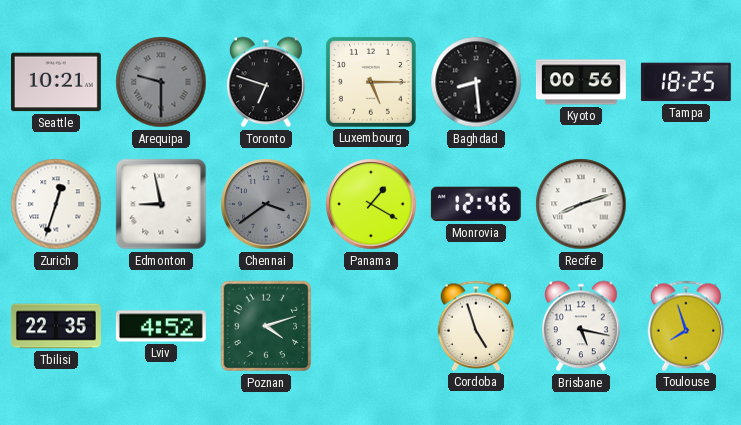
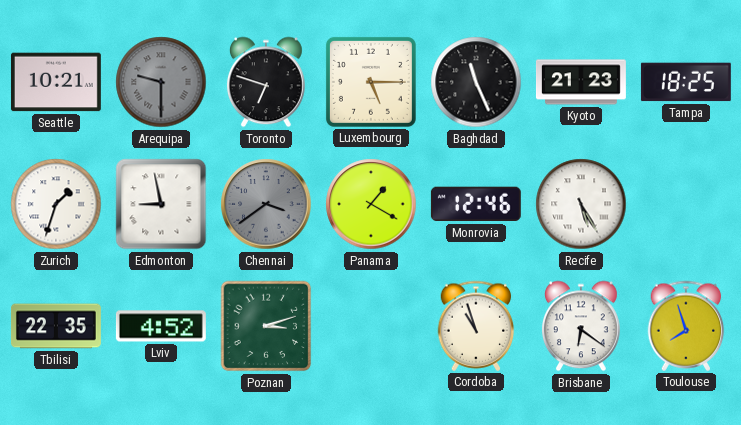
Baghdad: 8:29 -> 11:26
Kyoto: 00:56 -> 21:23
Zurich: 12:33 -> 1:33
Recife: 8:12 -> 5:25
Poznan: 4:12 -> 3:12
Cordoba: 4:57 -> 10:57
Brisbane: 5:17 -> 6:21
